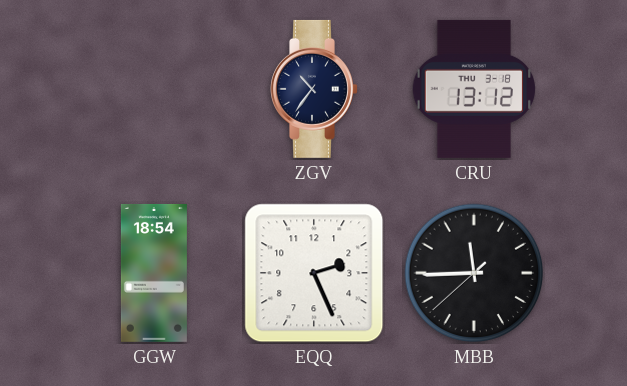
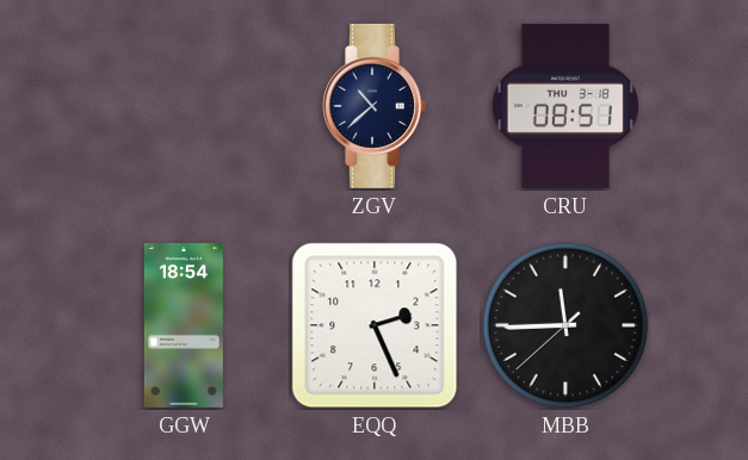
ZGV: 10:36 -> 10:38
CRU: 13:12 -> 08:51
